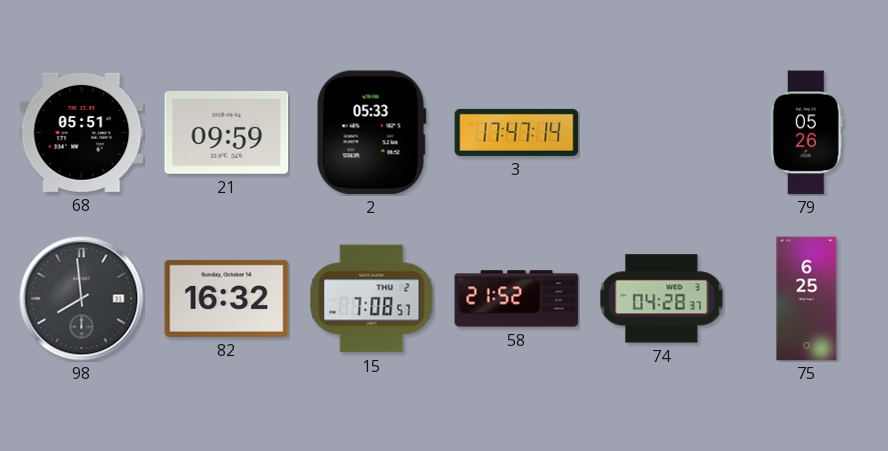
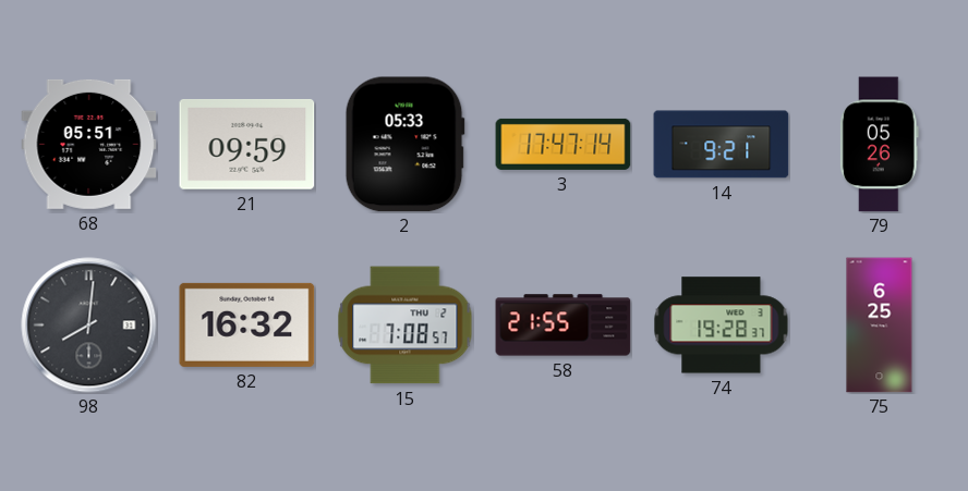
14: none -> 9:21
98: 7:59 -> 8:01
58: 21:52 -> 21:55
74: 04:28 -> 19:28
